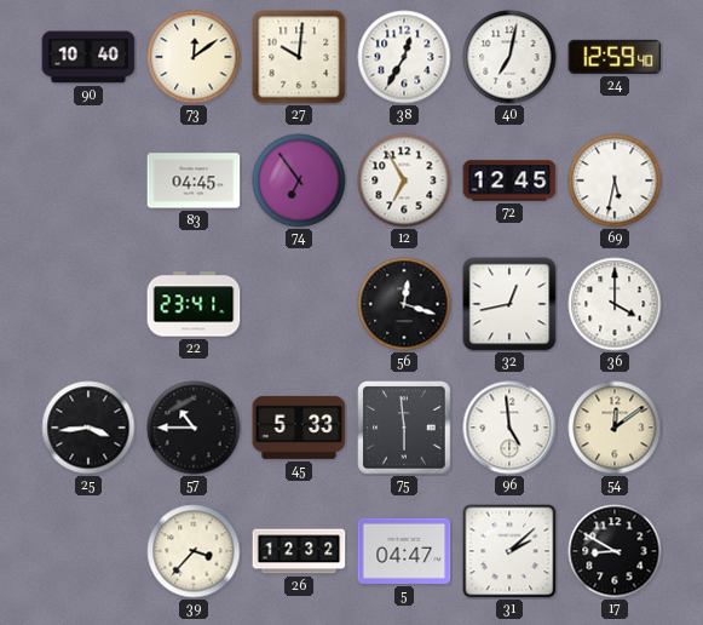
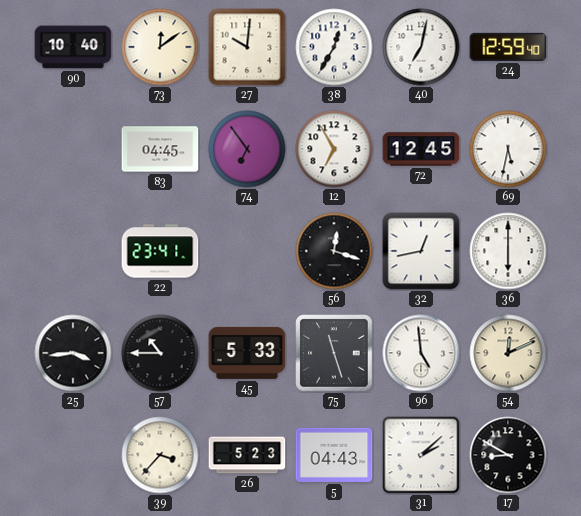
36: 4:00 -> 6:00
75: 5:59 -> 11:27
54: 12:09 -> 12:11
26: 12:32 -> 5:23
5: 04:47 -> 04:43
